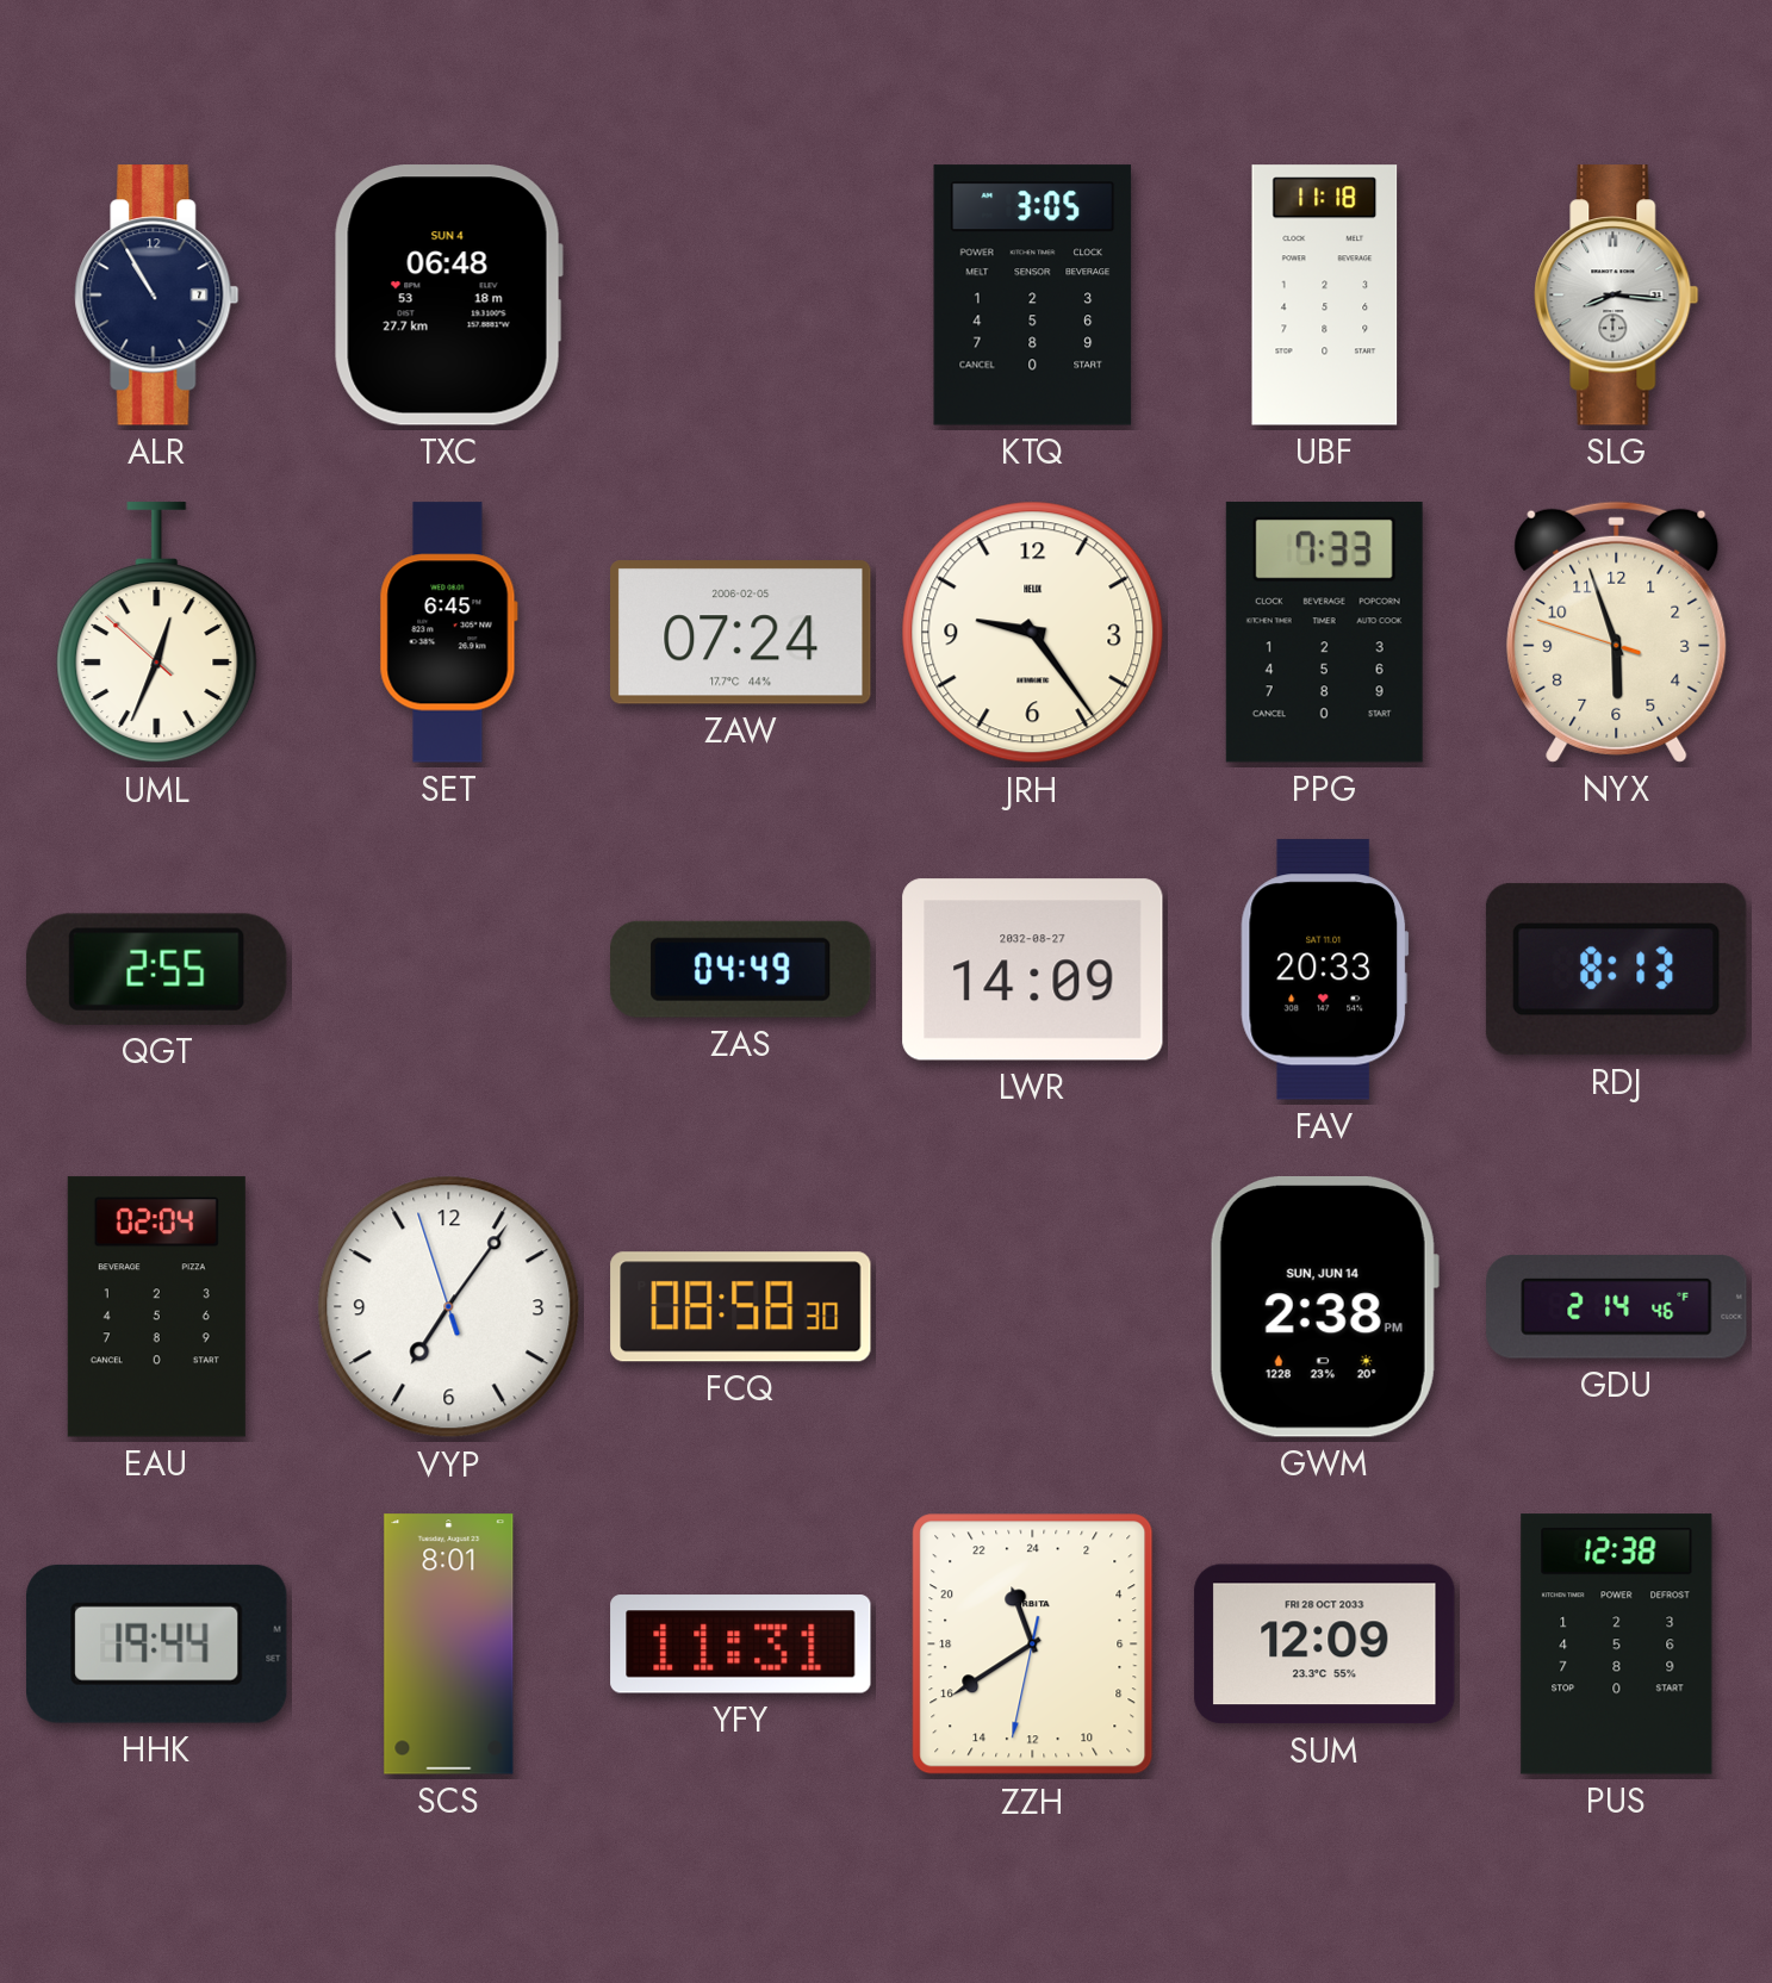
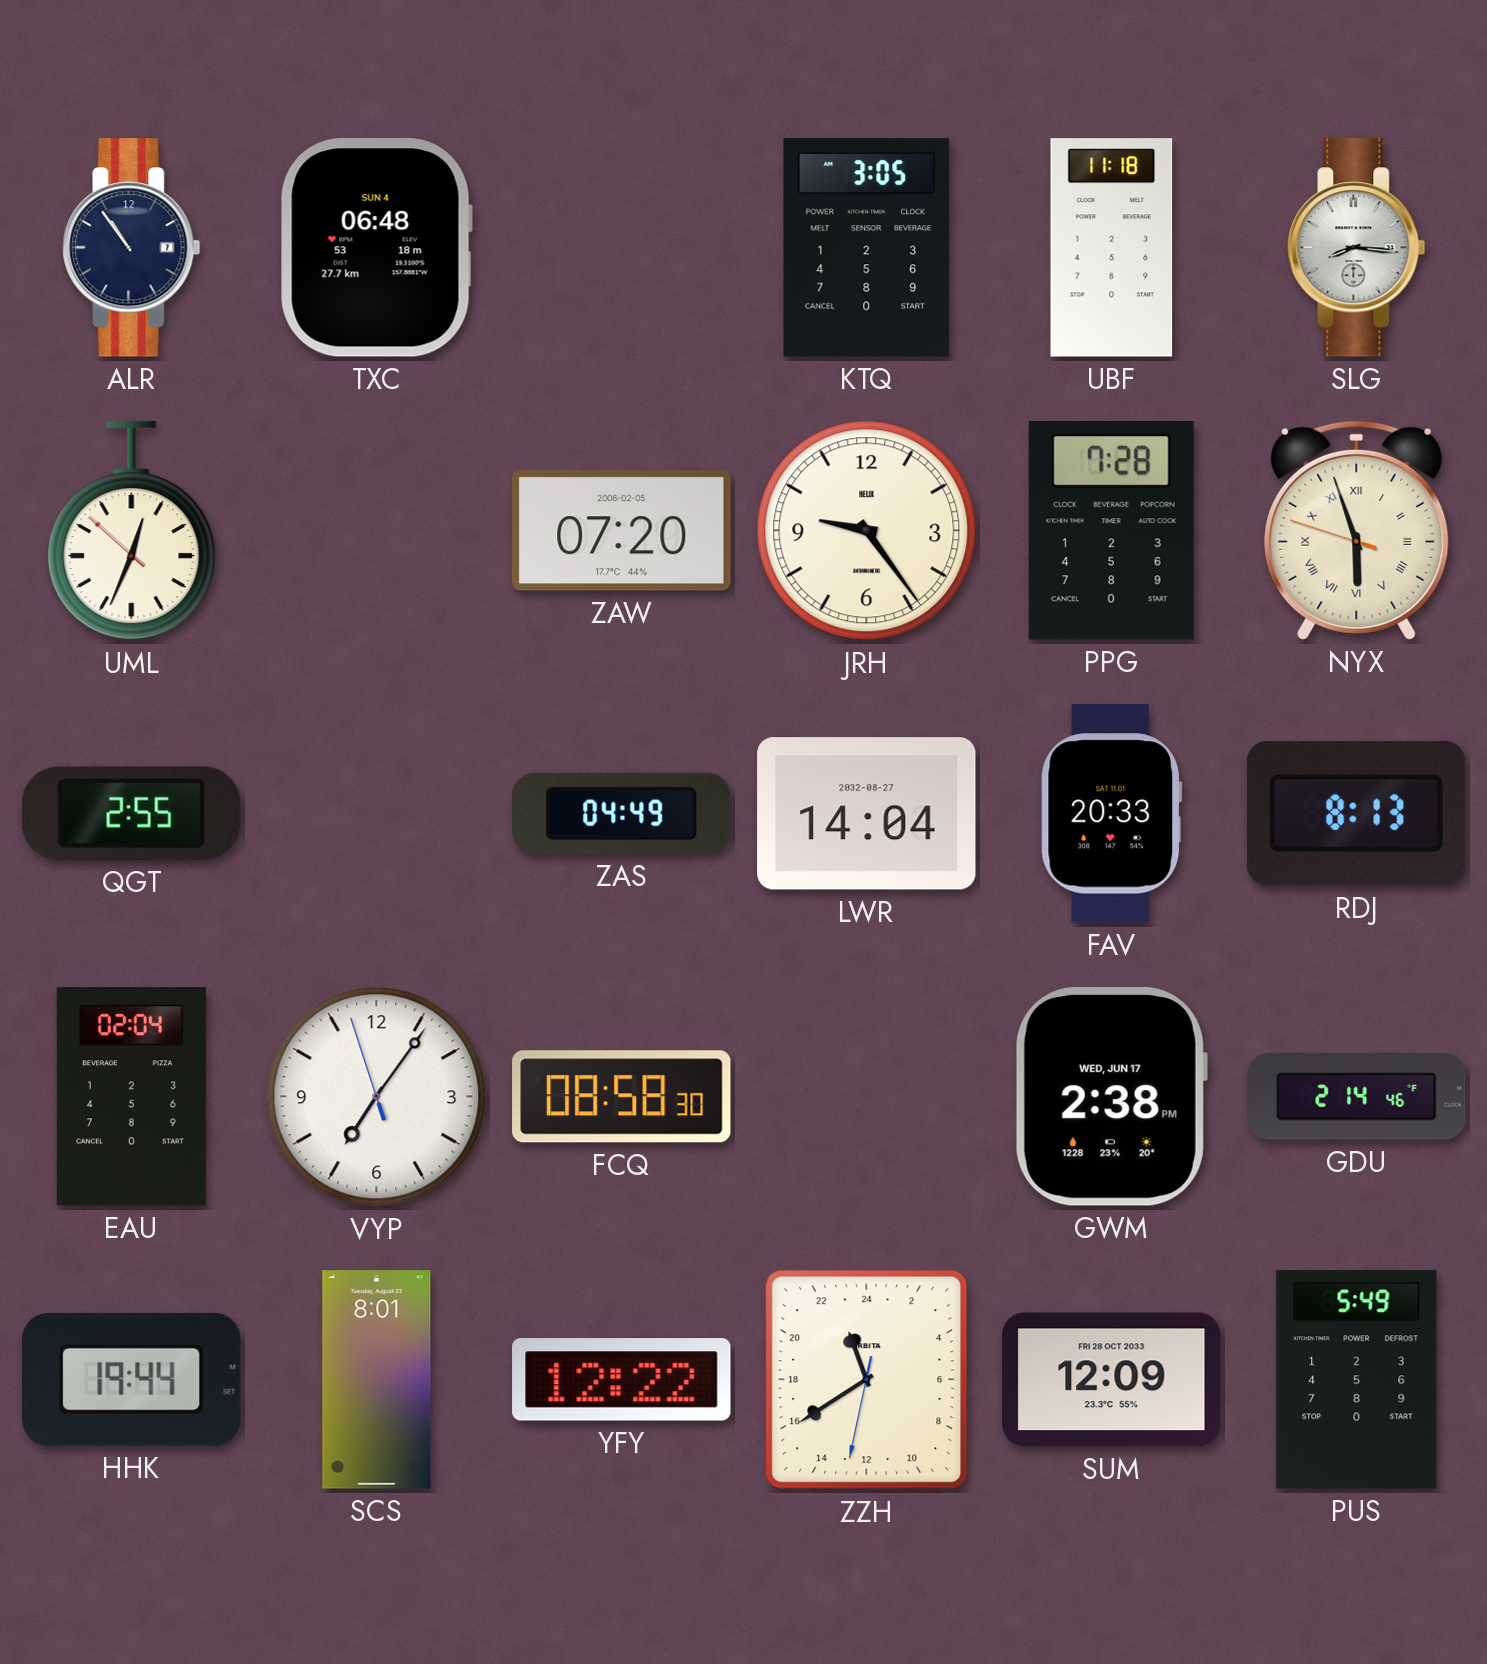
ALR: 10:55 -> 10:54
SET: 6:45 -> none
ZAW: 07:24 -> 07:20
PPG: 7:33 -> 7:28
NYX numerals: Arabic -> Roman
LWR: 14:09 -> 14:04
GWM date: SUN, JUN 14 -> WED, JUN 17
YFY: 11:31 -> 12:22
PUS: 12:38 -> 5:49
